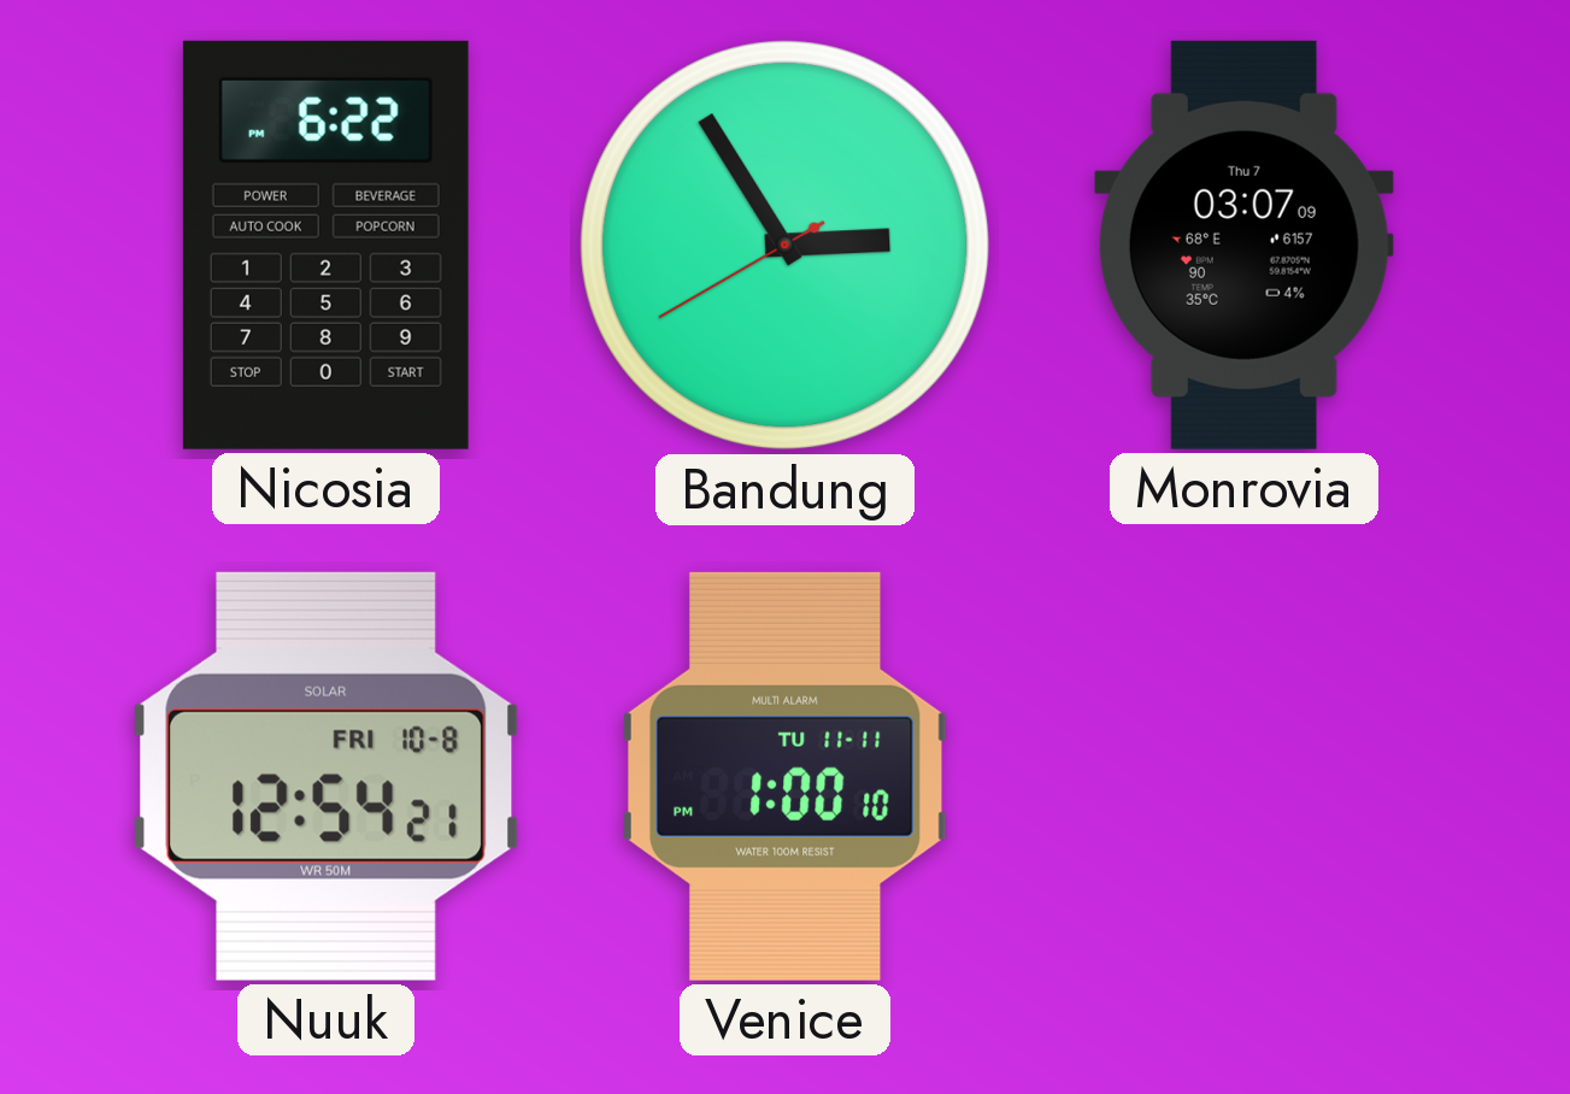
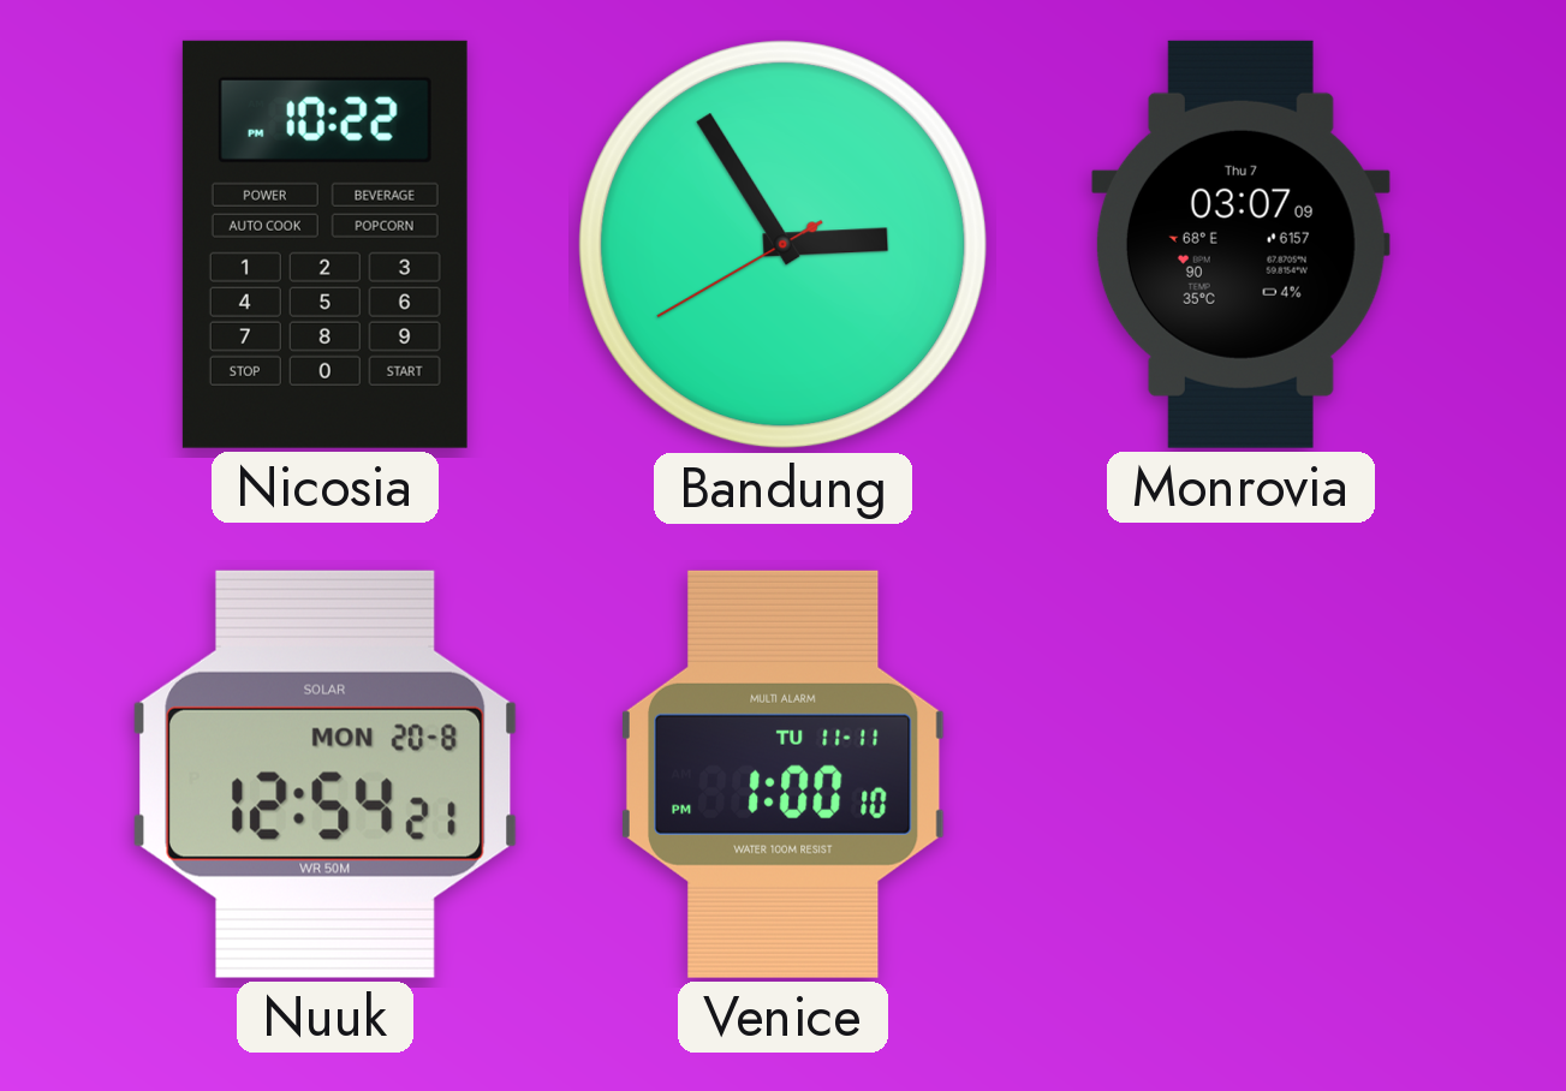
Nicosia: 6:22 -> 10:22
Nuuk date: FRI 10-8 -> MON 20-8
